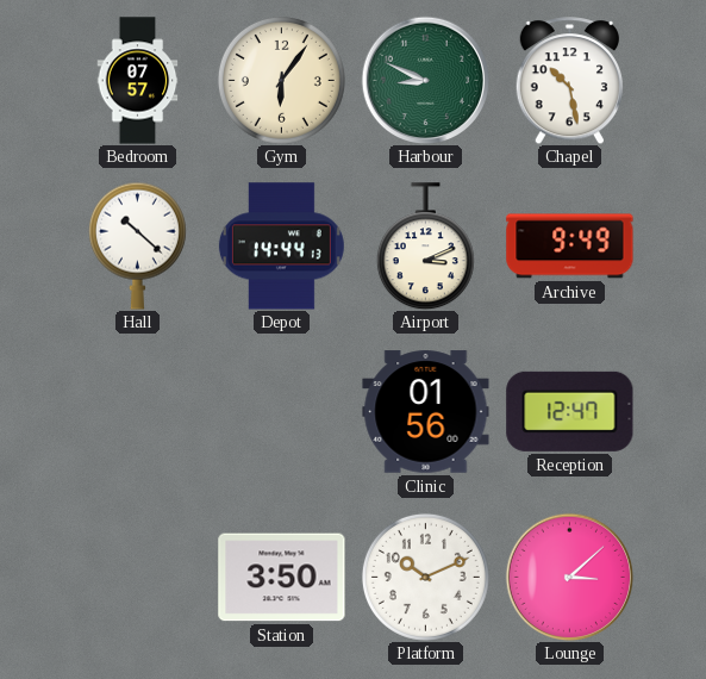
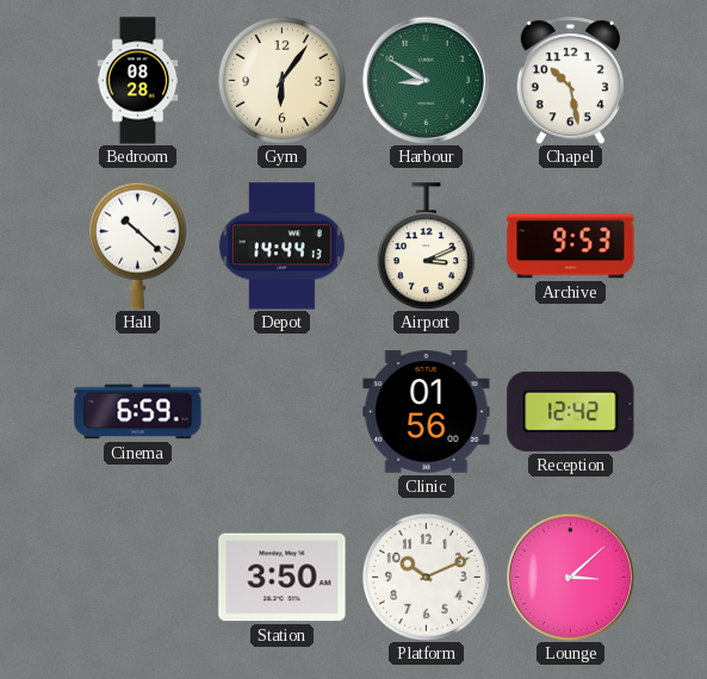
Bedroom: 07:57 -> 08:28
Harbour: 8:49 -> 8:50
Archive: 9:49 -> 9:53
Cinema: none -> 6:59
Reception: 12:47 -> 12:42
